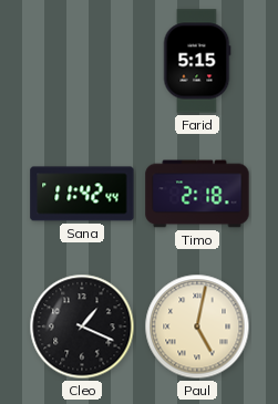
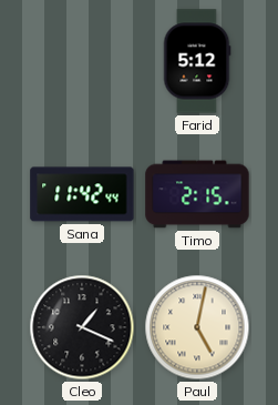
Farid: 5:15 -> 5:12
Timo: 2:18 -> 2:15
